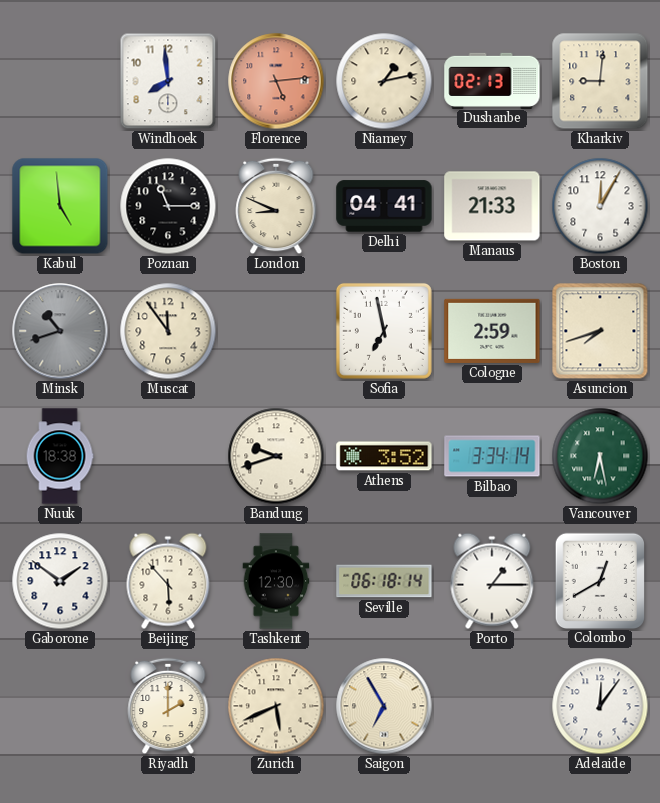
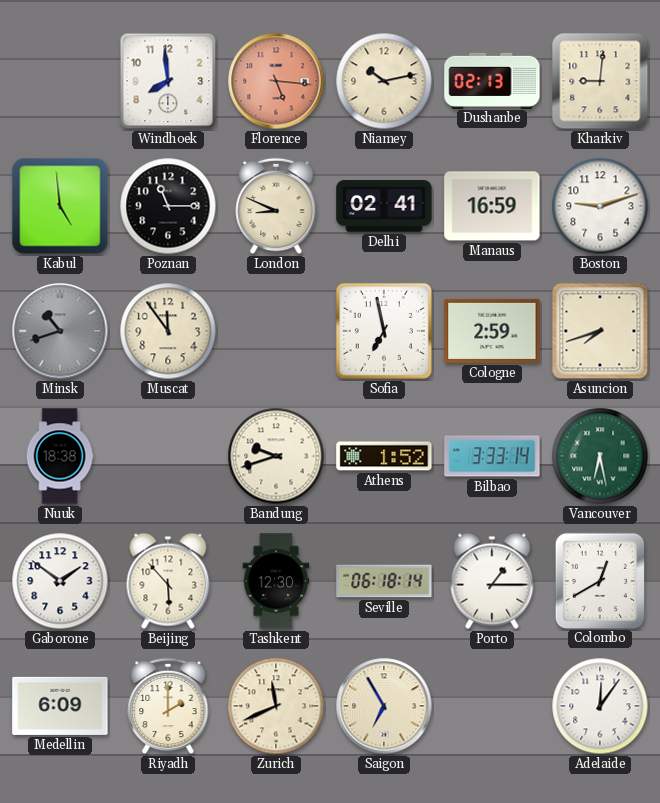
Florence: 5:14 -> 5:16
Niamey: 1:13 -> 10:13
Delhi: 04:41 -> 02:41
Manaus: 21:33 -> 16:59
Boston: 12:05 -> 9:12
Athens: 3:52 -> 1:52
Bilbao: 3:34 -> 3:33
Medellin: none -> 6:09
Zurich: 5:41 -> 11:41
